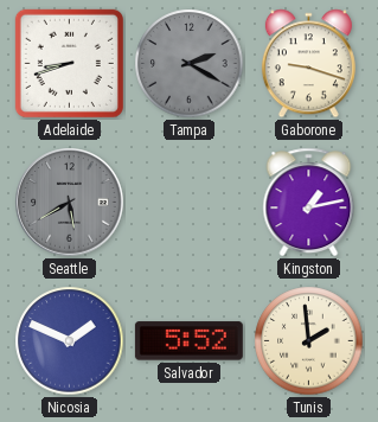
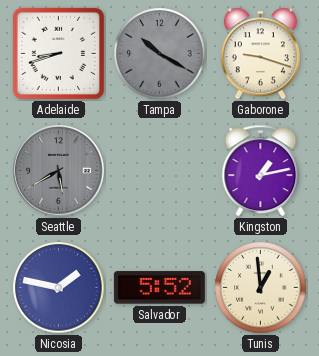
Tampa: 2:20 -> 10:20
Nicosia: 1:49 -> 1:47
Tunis: 1:59 -> 12:59
